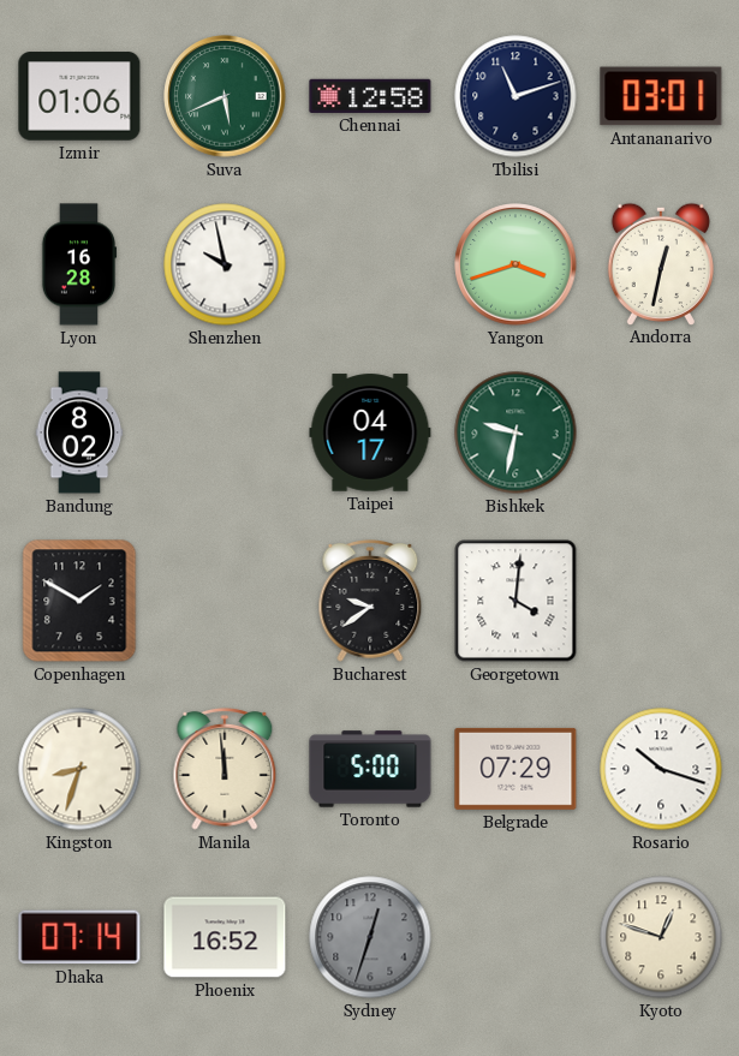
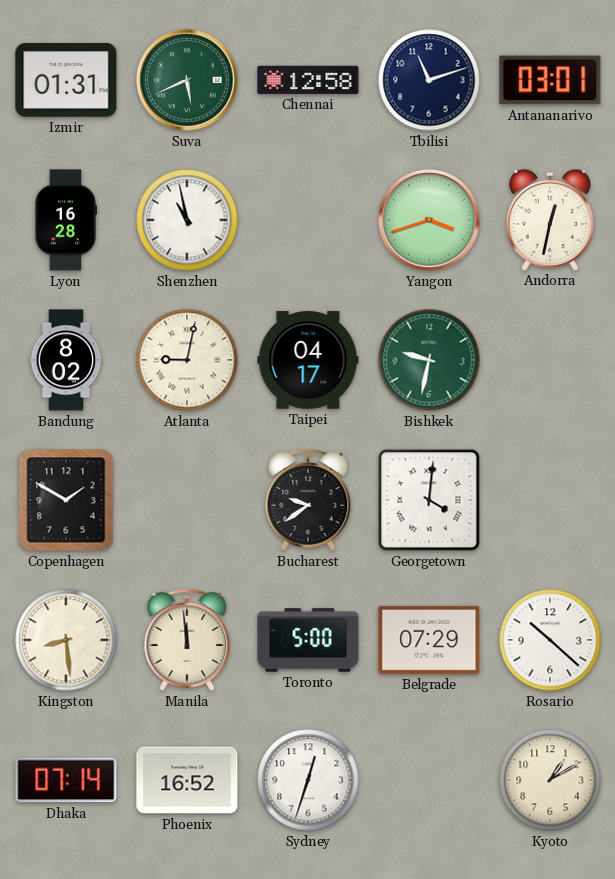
Izmir: 01:06 -> 01:31
Shenzhen: 9:58 -> 10:58
Atlanta: none -> 9:02
Kingston: 8:33 -> 8:29
Rosario: 10:18 -> 10:22
Sydney dial: grey -> white
Kyoto: 12:48 -> 1:10
